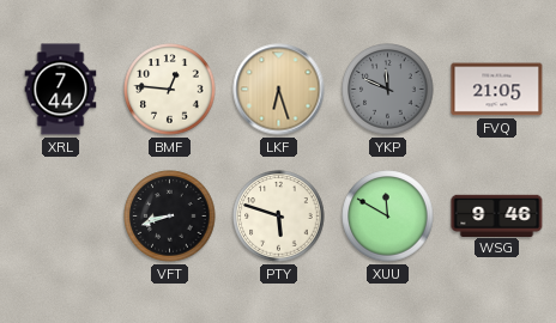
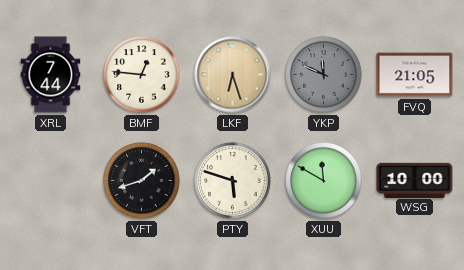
VFT: 8:42 -> 1:42
WSG: 9:46 -> 10:00
